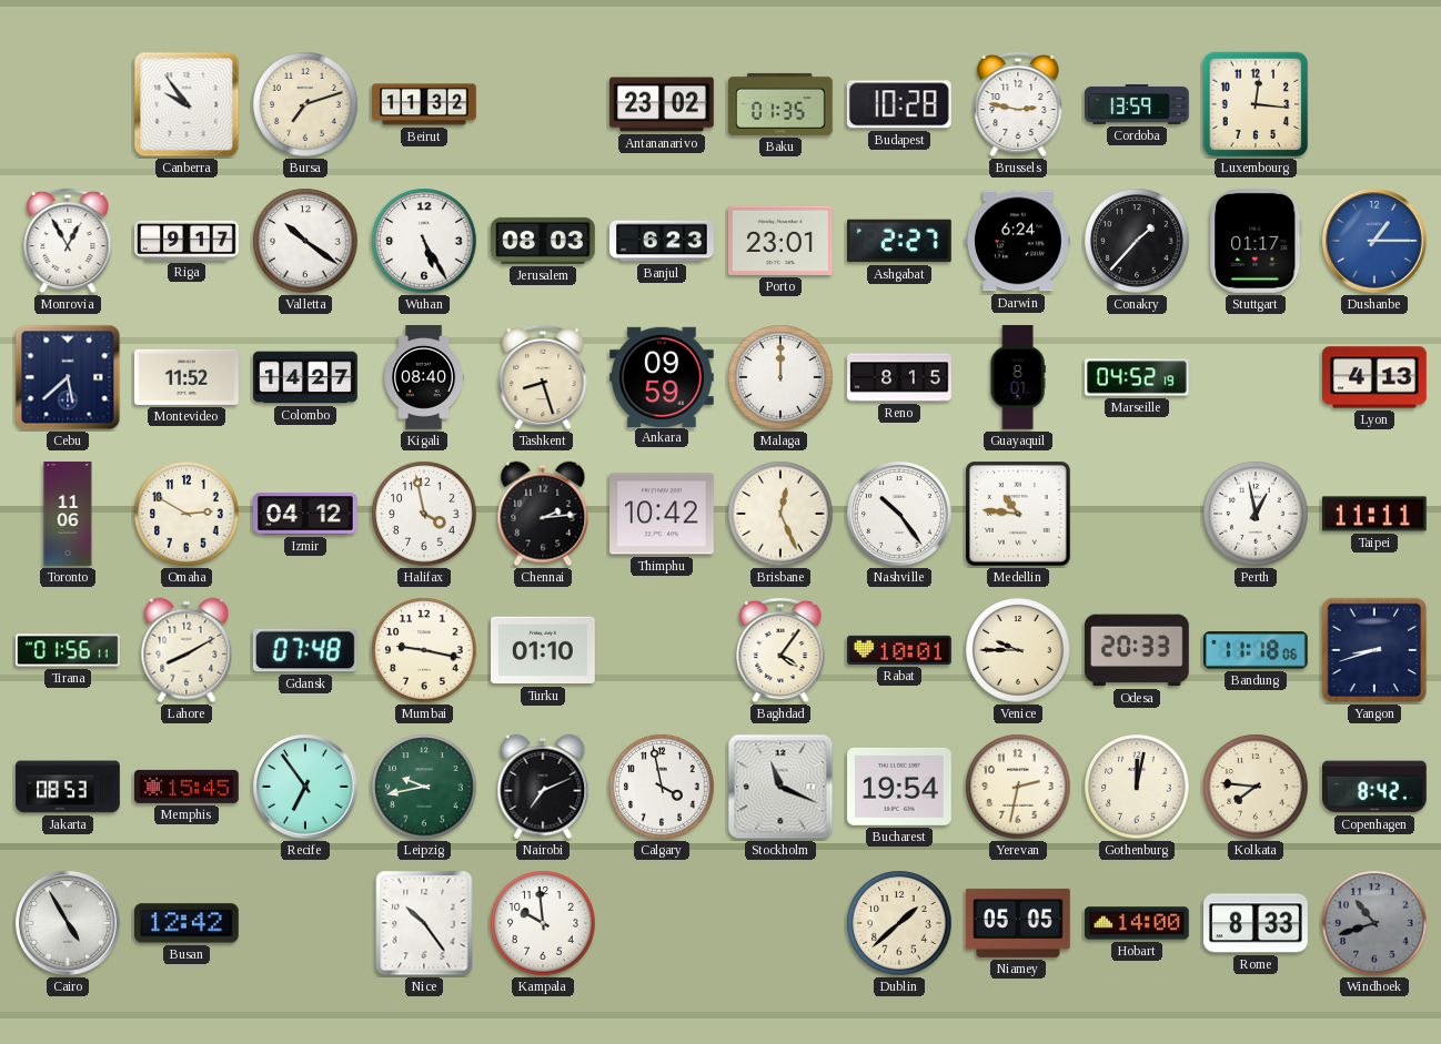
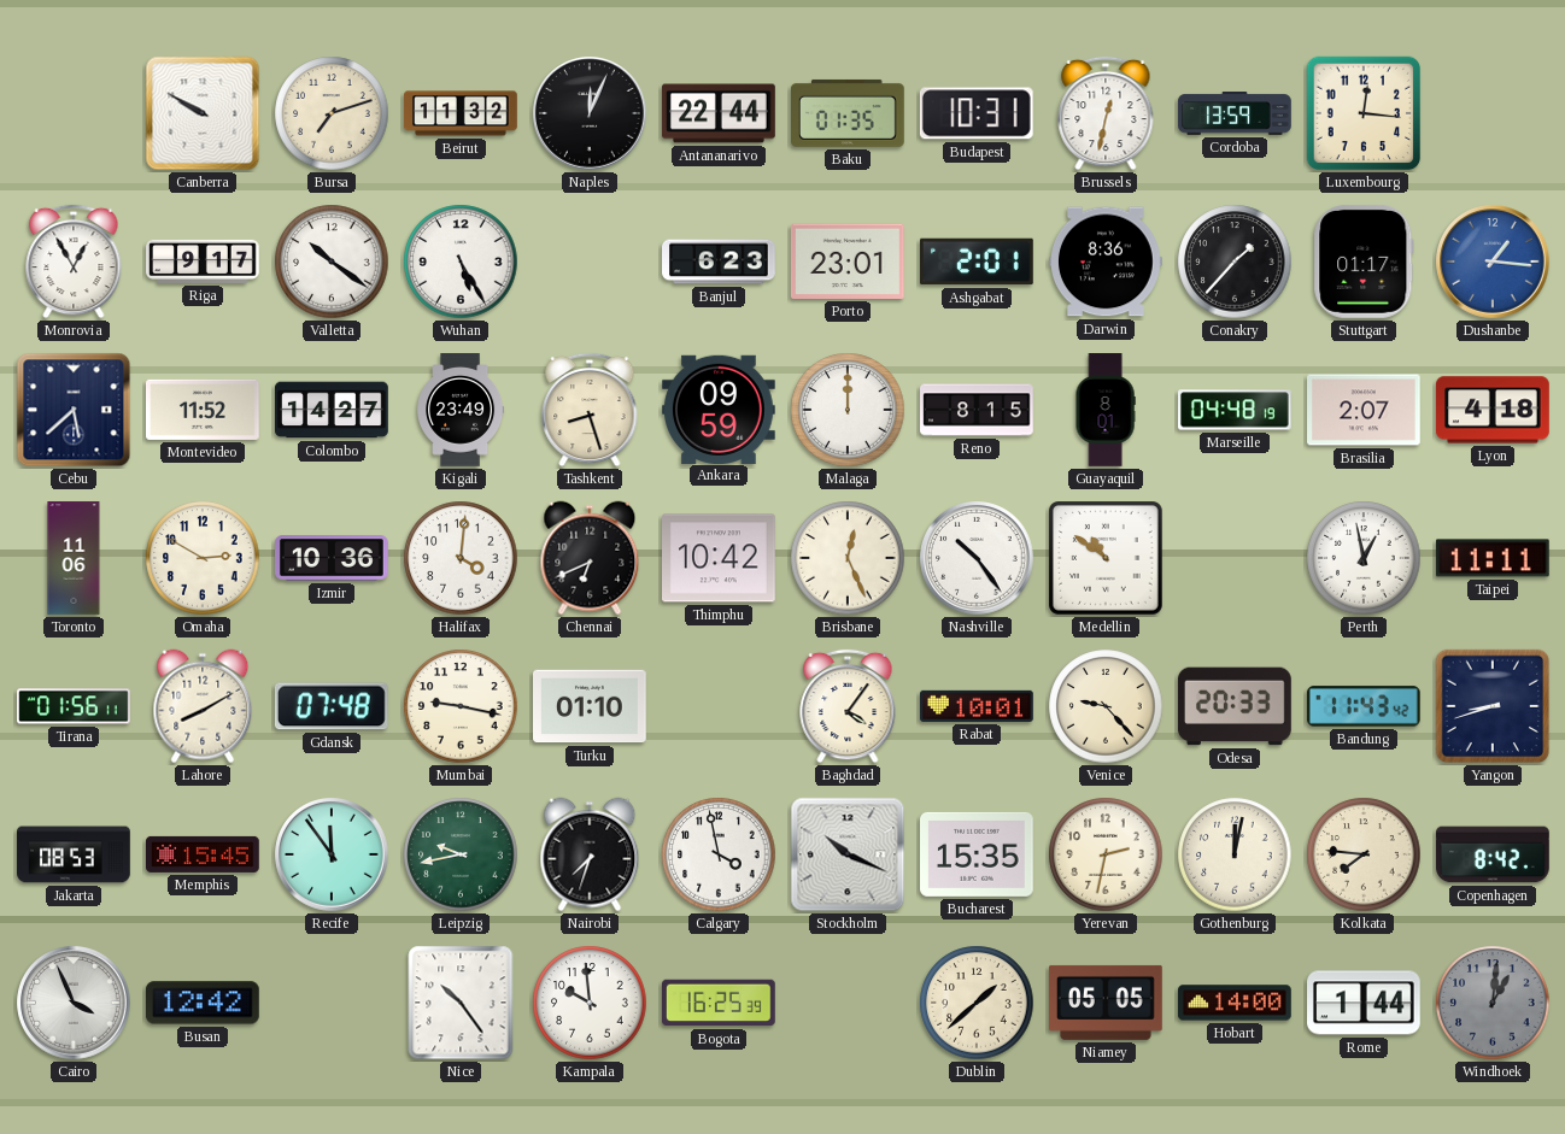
Canberra: 9:54 -> 9:50
Naples: none -> 12:04
Antananarivo: 23:02 -> 22:44
Budapest: 10:28 -> 10:31
Brussels: 2:47 -> 12:32
Jerusalem: 08:03 -> none
Ashgabat: 2:27 -> 2:01
Darwin: 6:24 -> 8:36
Dushanbe: 1:15 -> 1:16
Kigali: 08:40 -> 23:49
Marseille: 04:52 -> 04:48
Brasilia: none -> 2:07
Lyon: 4:13 -> 4:18
Izmir: 04:12 -> 10:36
Halifax: 3:58 -> 4:01
Chennai: 2:14 -> 6:41
Medellin: 10:46 -> 10:51
Venice: 9:45 -> 9:23
Bandung: 11:18 -> 11:43
Recife: 6:54 -> 11:54
Nairobi: 7:11 -> 7:33
Stockholm: 11:19 -> 10:19
Bucharest: 19:54 -> 15:35
Cairo: 4:55 -> 3:56
Bogota: none -> 16:25
Rome: 8:33 -> 1:44
Windhoek: 10:42 -> 1:01
